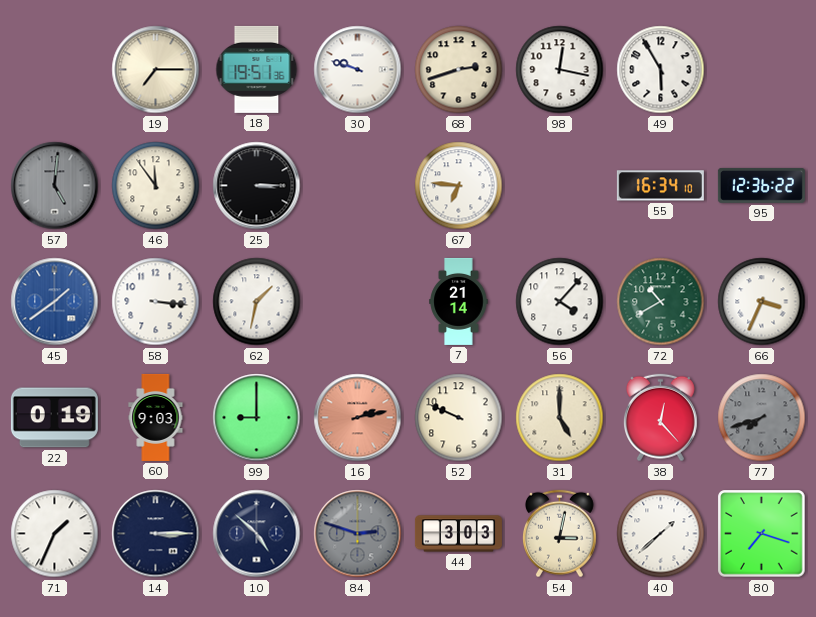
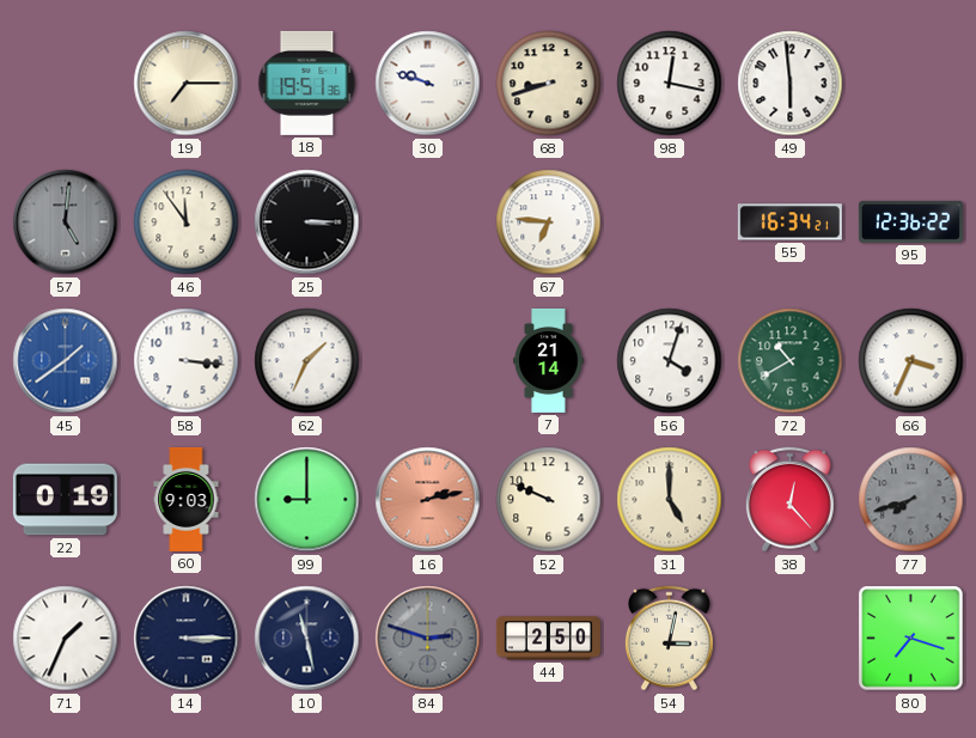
68: 2:42 -> 8:42
49: 5:55 -> 5:59
55: 16:34:10 -> 16:34:21
62: 1:32 -> 1:34
56: 4:07 -> 4:03
10: 4:52 -> 11:28
44: 3:03 -> 2:50
40: 1:38 -> none
